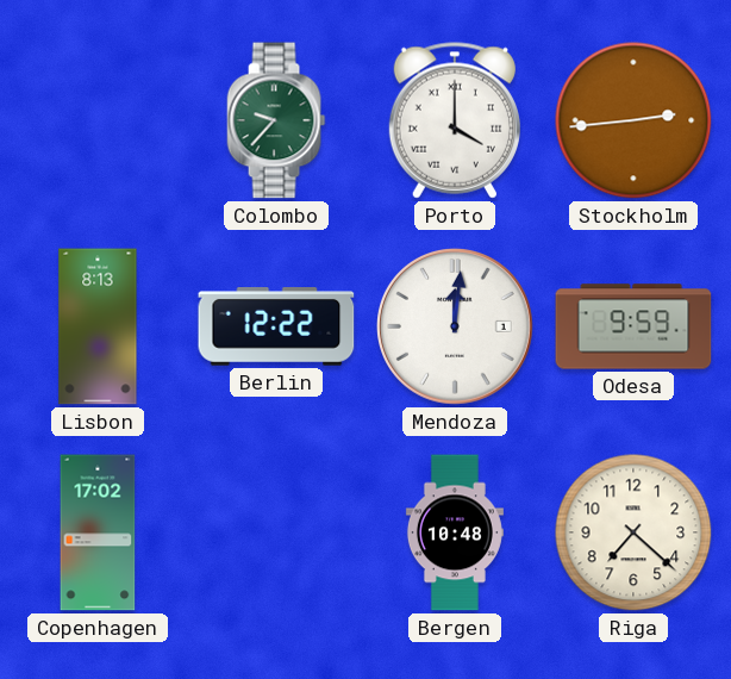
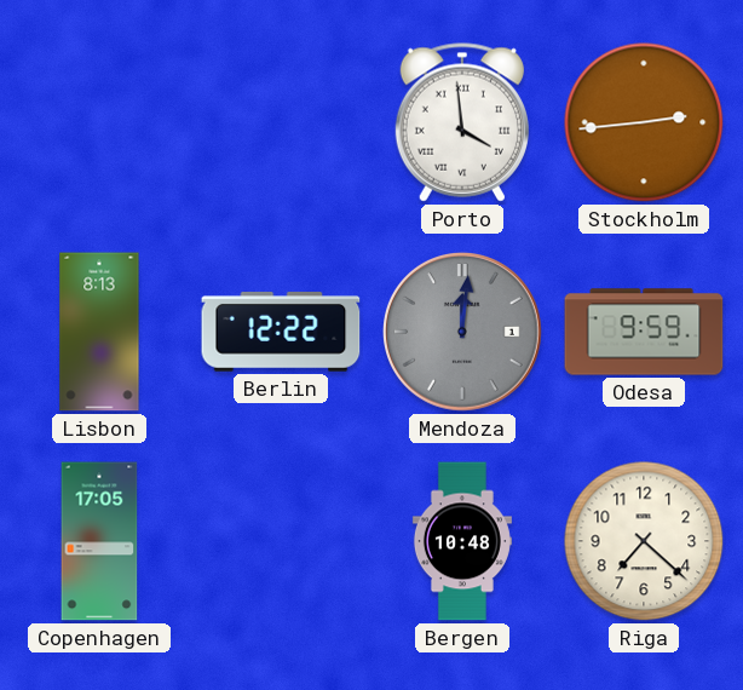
Colombo: 9:37 -> none
Porto: 4:00 -> 3:59
Mendoza dial: white -> grey
Copenhagen: 17:02 -> 17:05
